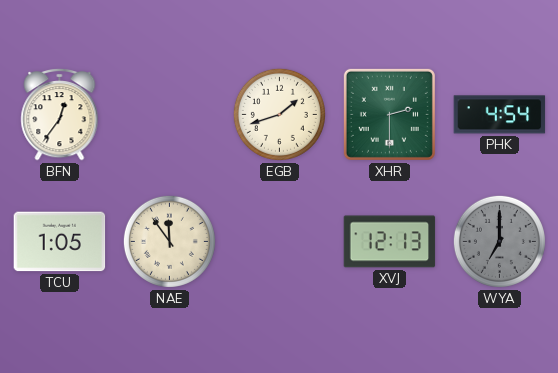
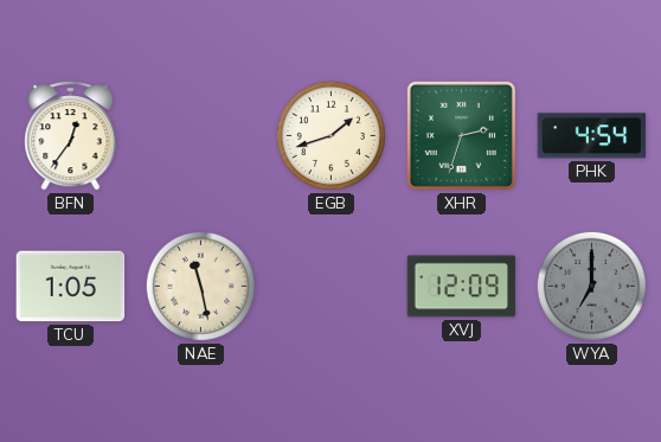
XHR: 2:30 -> 2:33
NAE: 11:54 -> 11:28
XVJ: 12:13 -> 12:09
